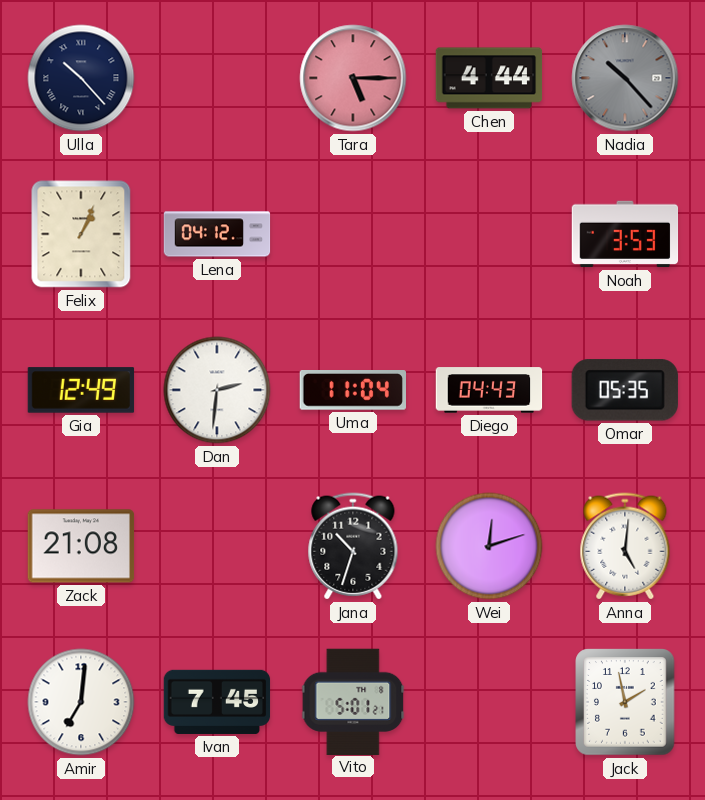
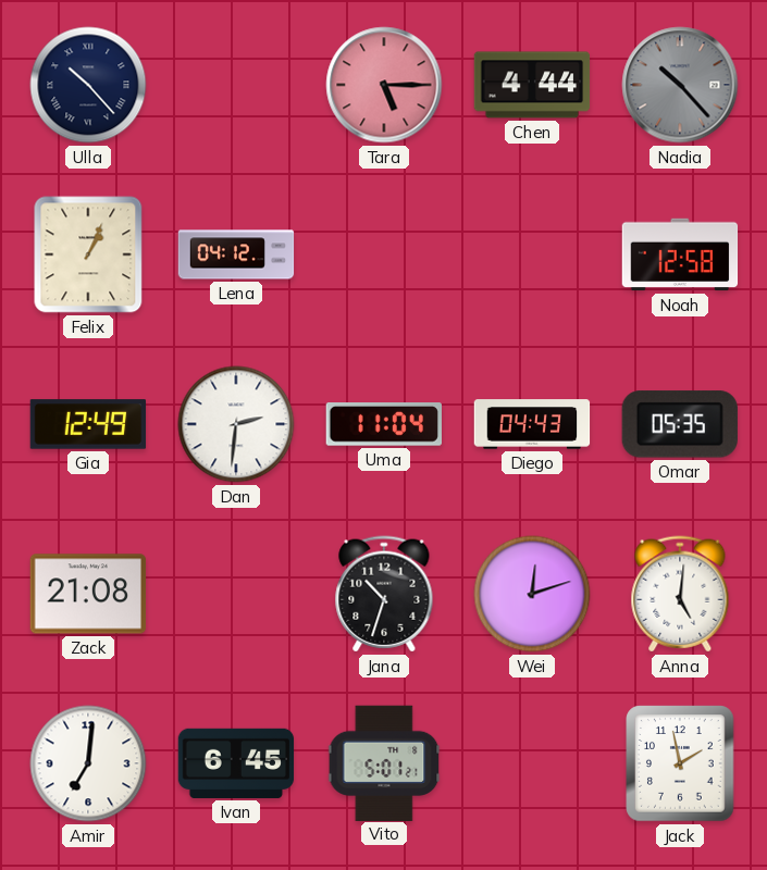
Noah: 3:53 -> 12:58
Ivan: 7:45 -> 6:45
